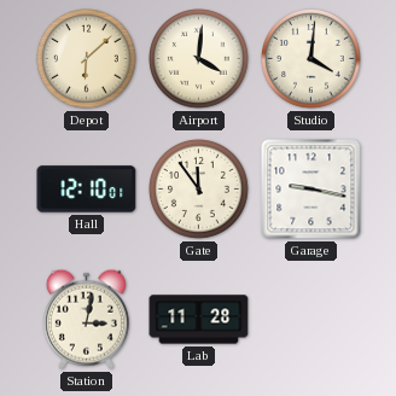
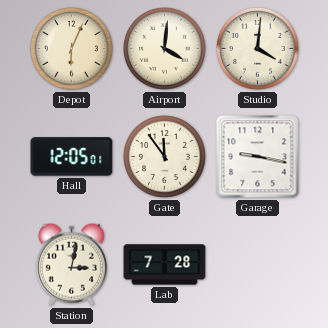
Depot: 6:08 -> 6:04
Hall: 12:10 -> 12:05
Lab: 11:28 -> 7:28
